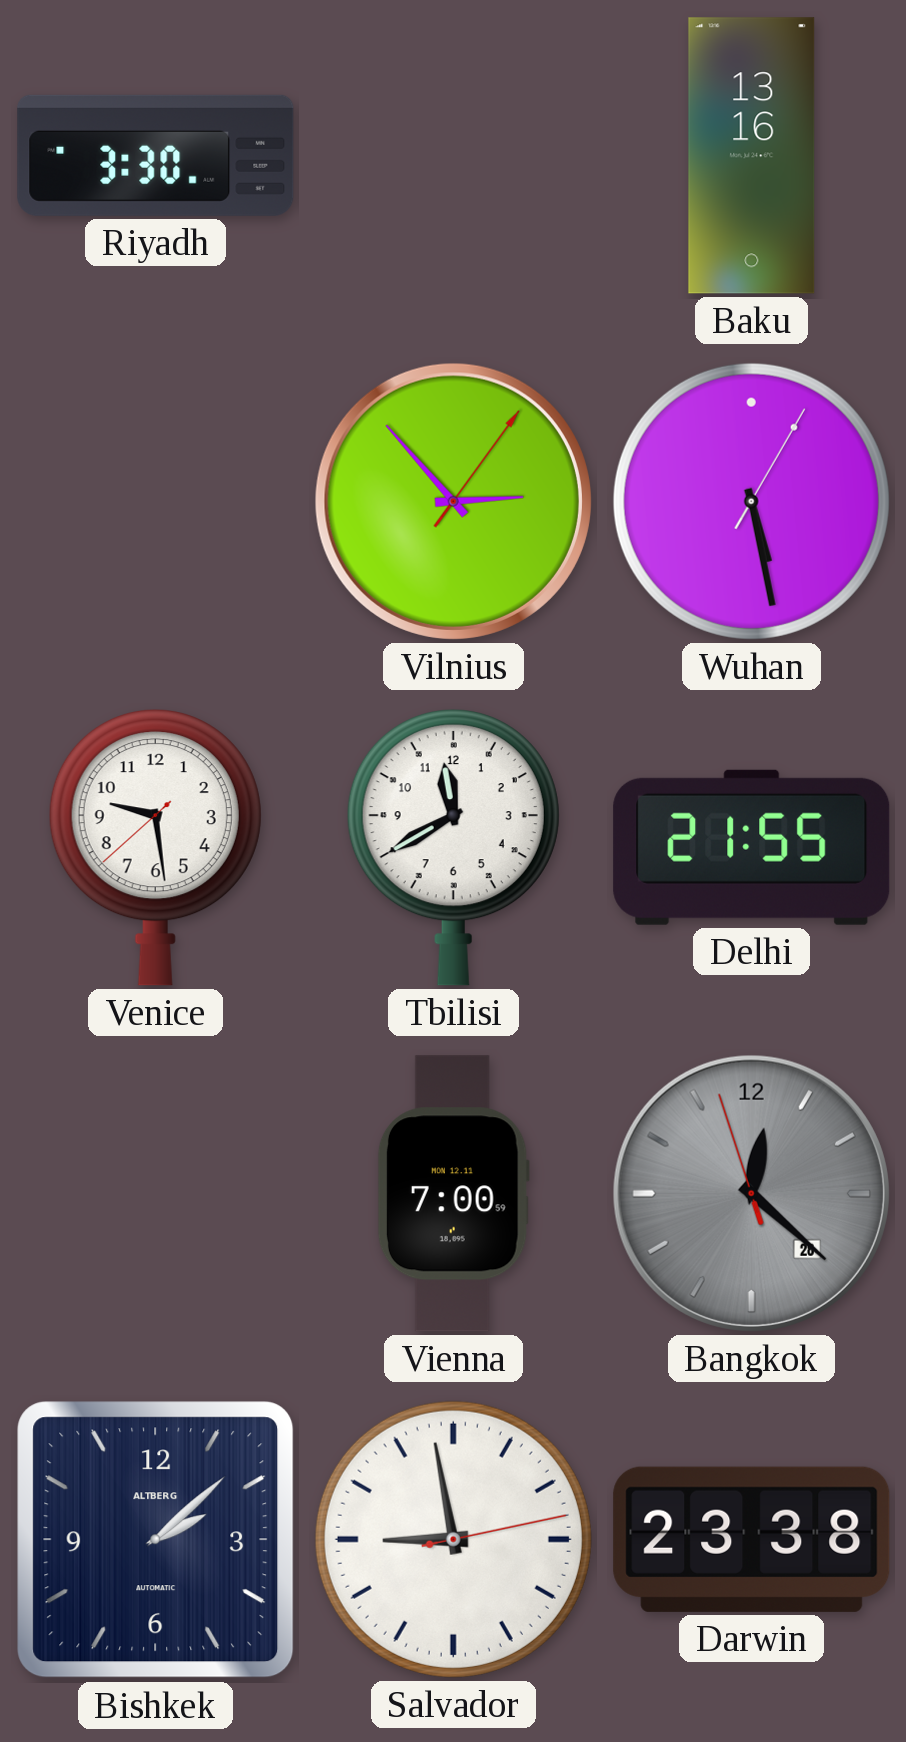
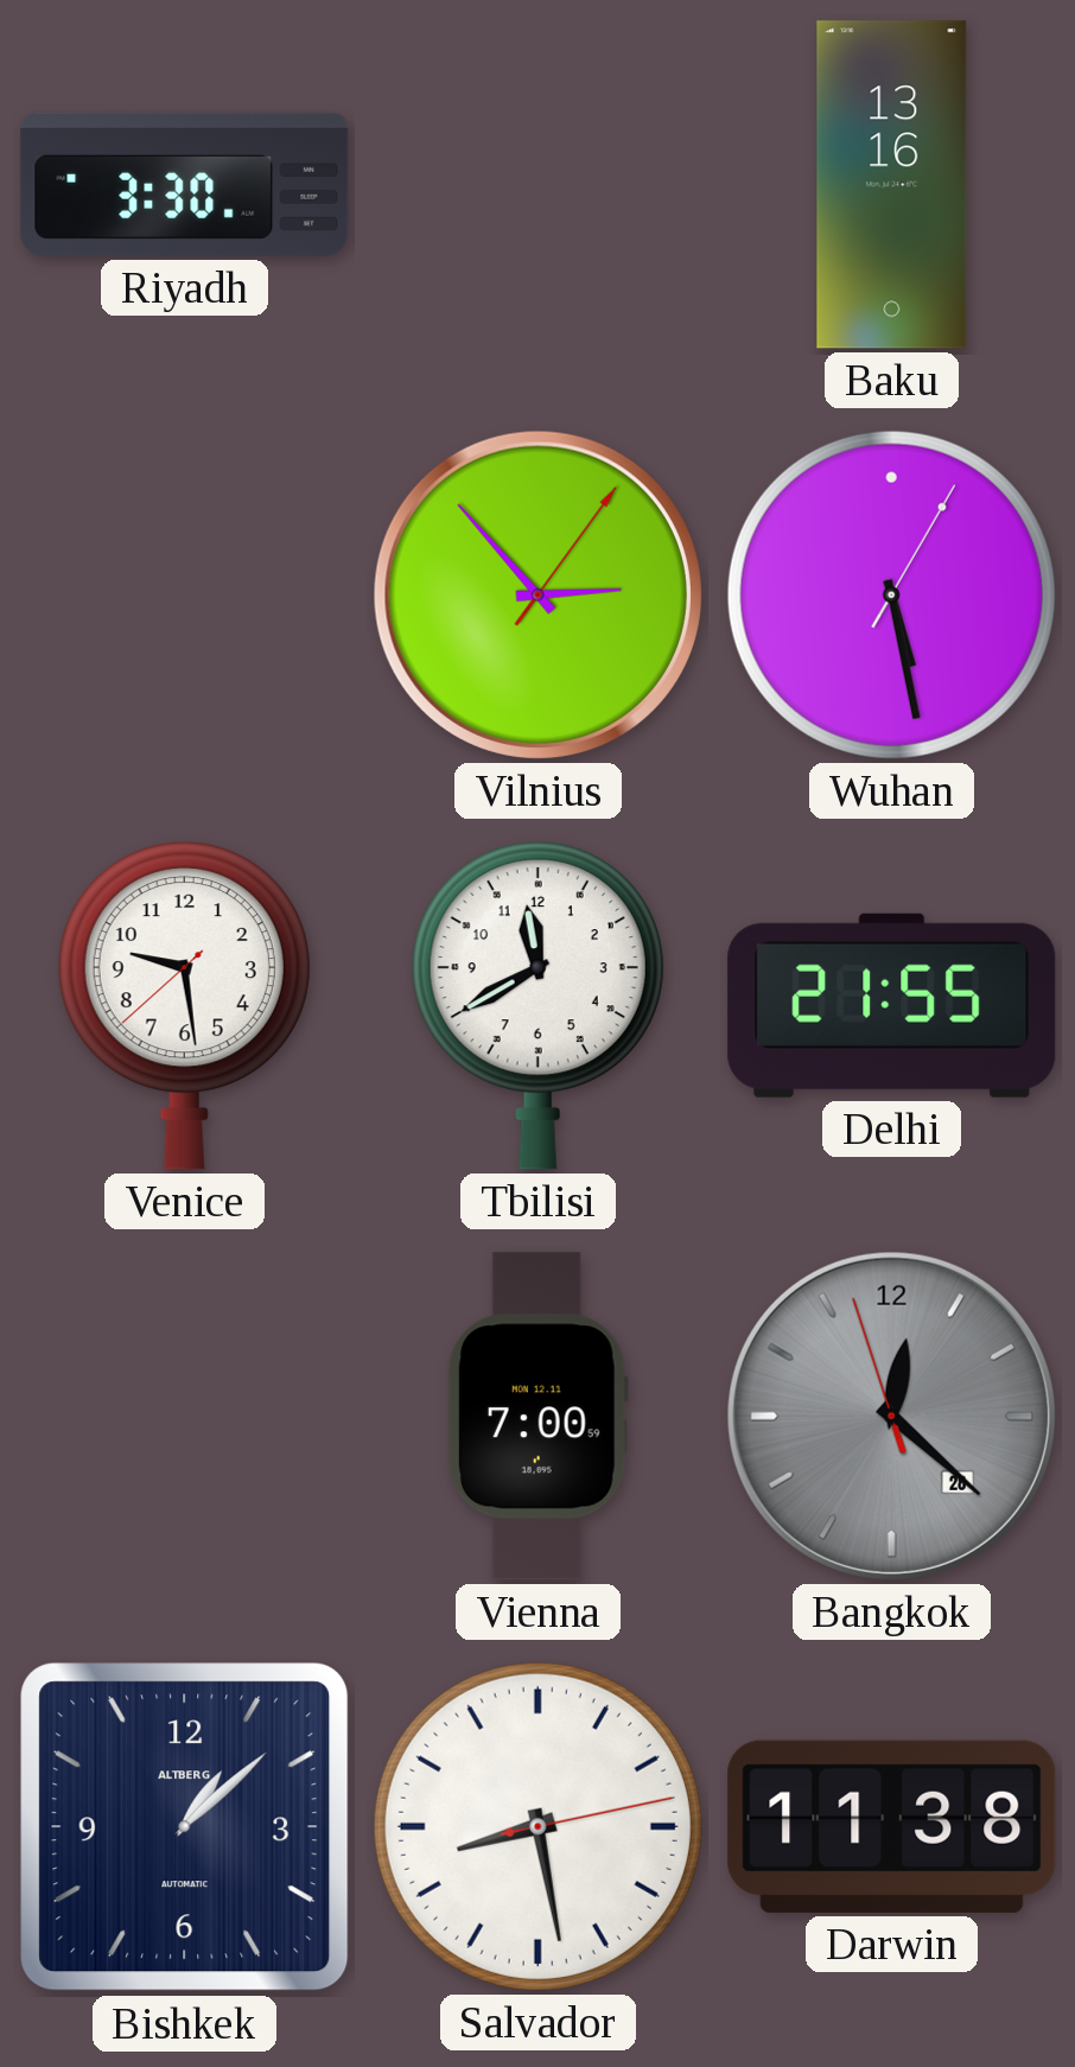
Bishkek: 2:08 -> 1:08
Salvador: 8:58 -> 8:28
Darwin: 23:38 -> 11:38
